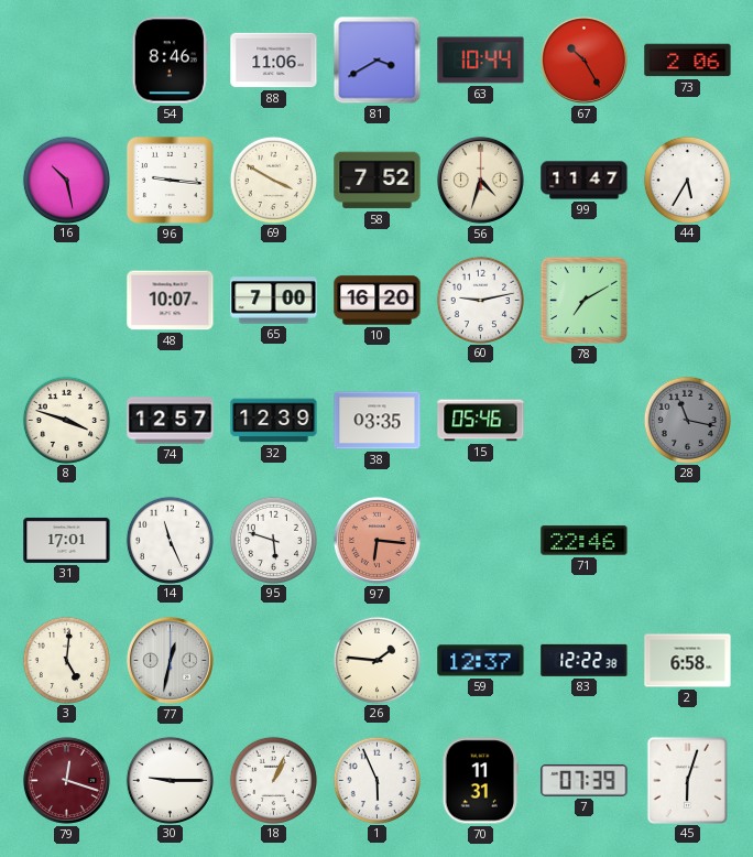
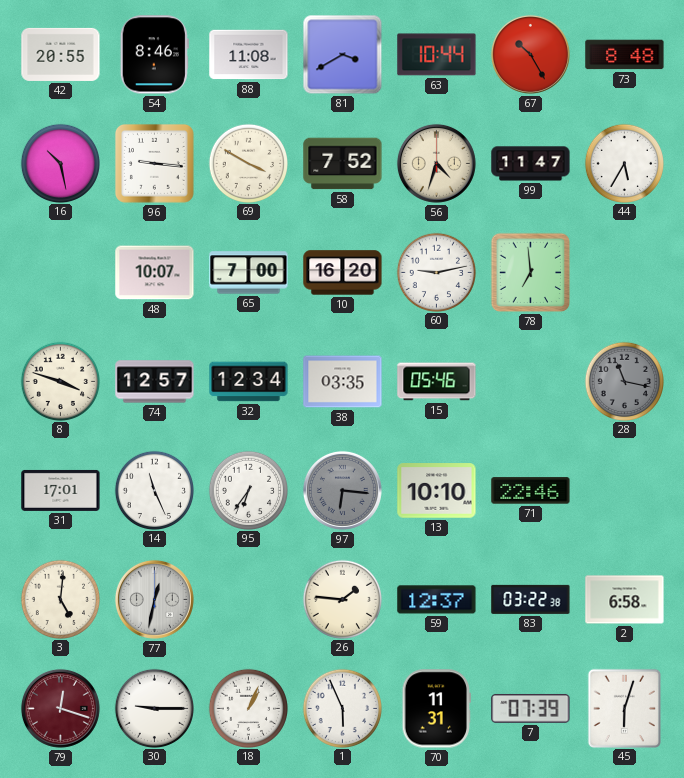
42: none -> 20:55
88: 11:06 -> 11:08
73: 2:06 -> 8:48
78: 7:10 -> 6:59
32: 12:39 -> 12:34
95: 5:48 -> 6:36
97 dial: salmon -> grey
13: none -> 10:10
83: 12:22 -> 03:22
